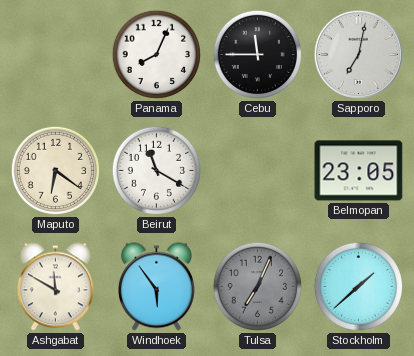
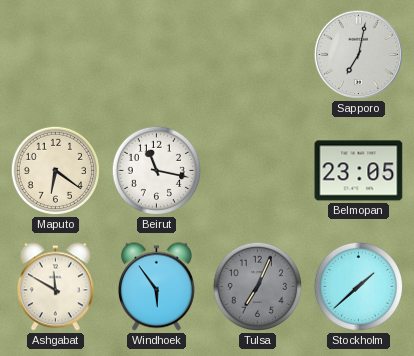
Panama: 8:04 -> none
Cebu: 11:45 -> none
Beirut: 11:20 -> 11:17
